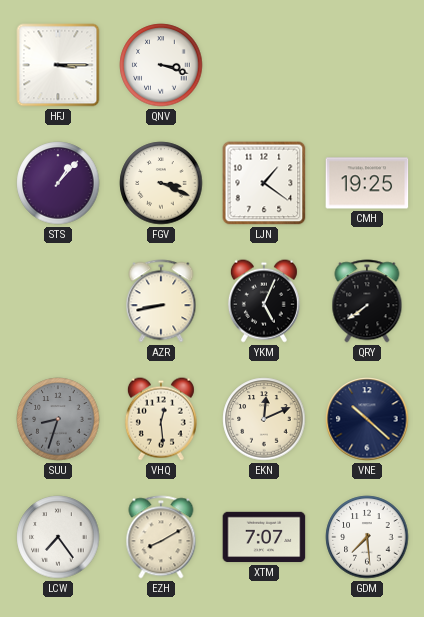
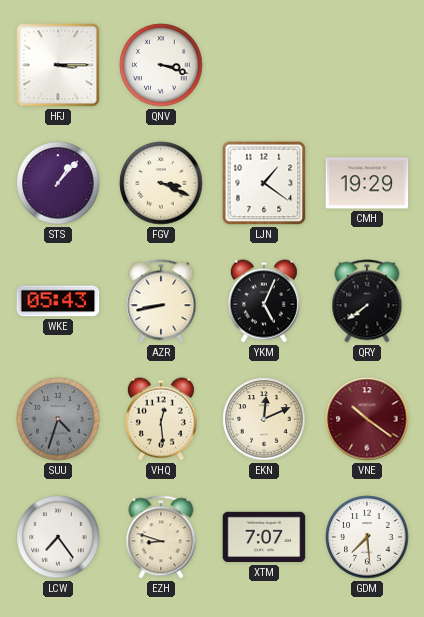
CMH: 19:25 -> 19:29
WKE: none -> 05:43
SUU: 8:33 -> 4:33
VNE: 10:22 -> 10:21
VNE dial: navy -> burgundy
EZH: 8:10 -> 8:48
